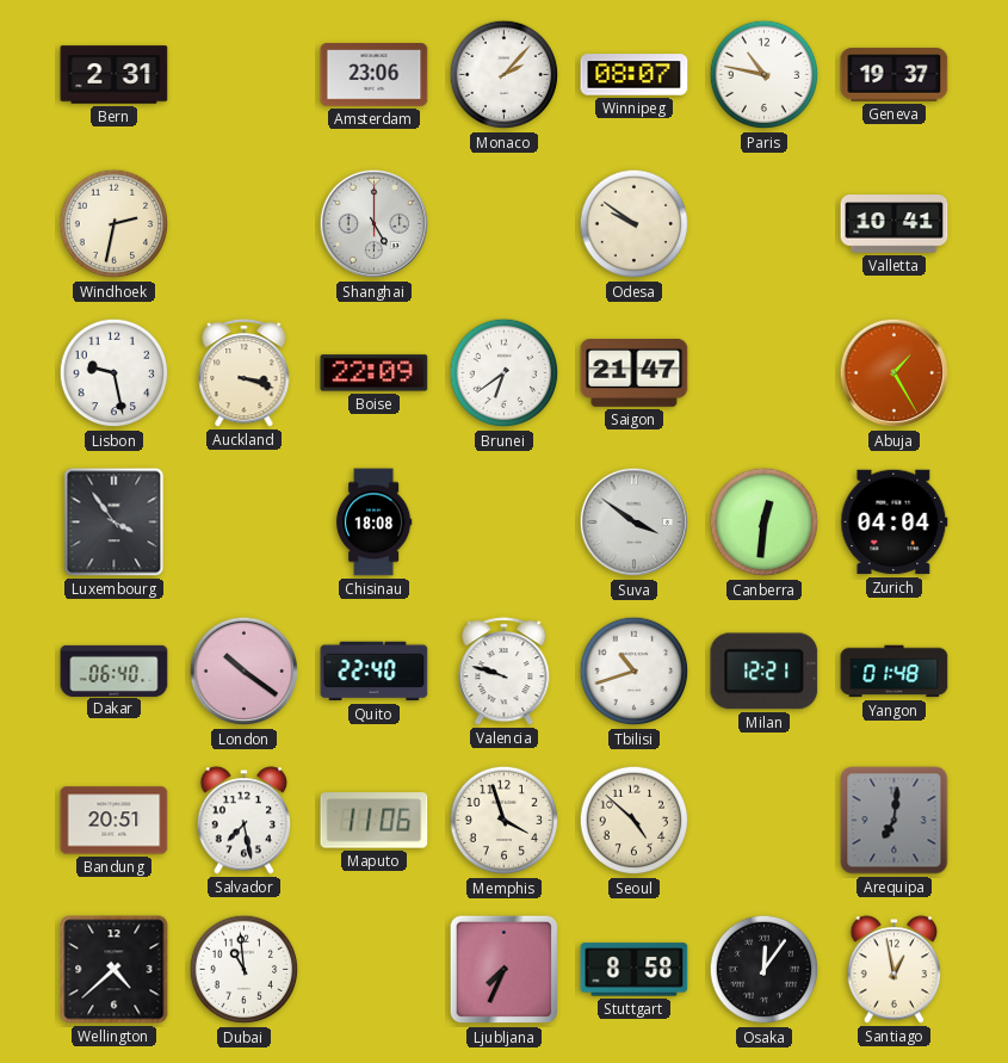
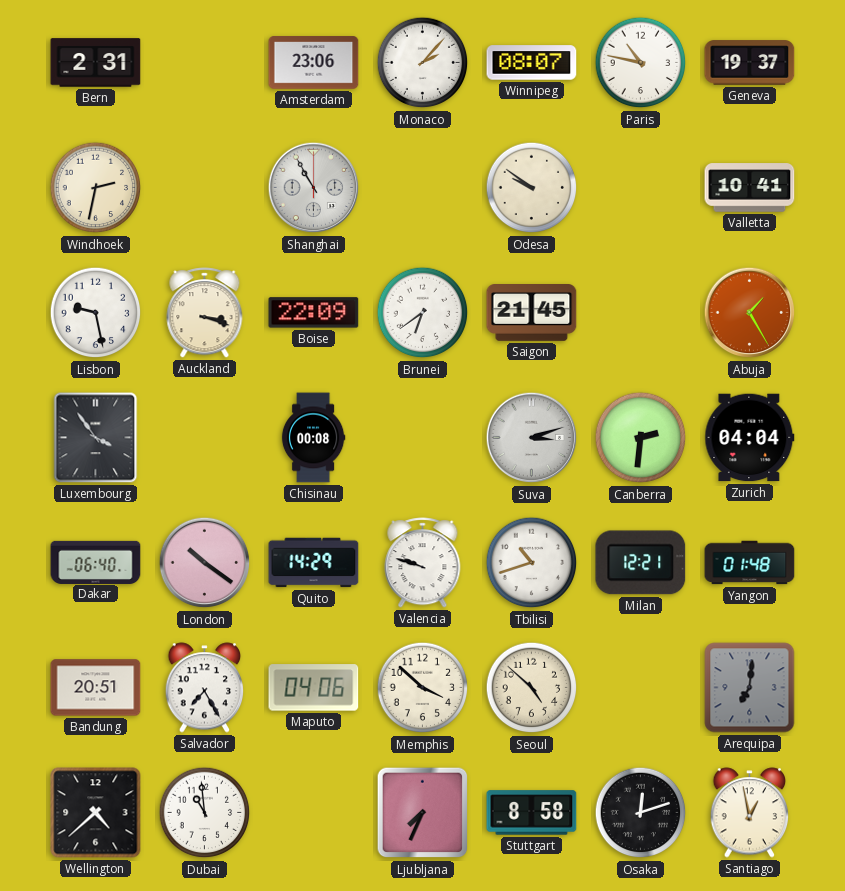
Shanghai: 5:00 -> 10:55
Saigon: 21:47 -> 21:45
Chisinau: 18:08 -> 00:08
Suva: 3:51 -> 3:12
Canberra: 12:31 -> 2:31
Quito: 22:40 -> 14:29
Salvador: 7:28 -> 7:25
Maputo: 11:06 -> 04:06
Memphis: 3:57 -> 3:52
Osaka: 12:06 -> 12:12
